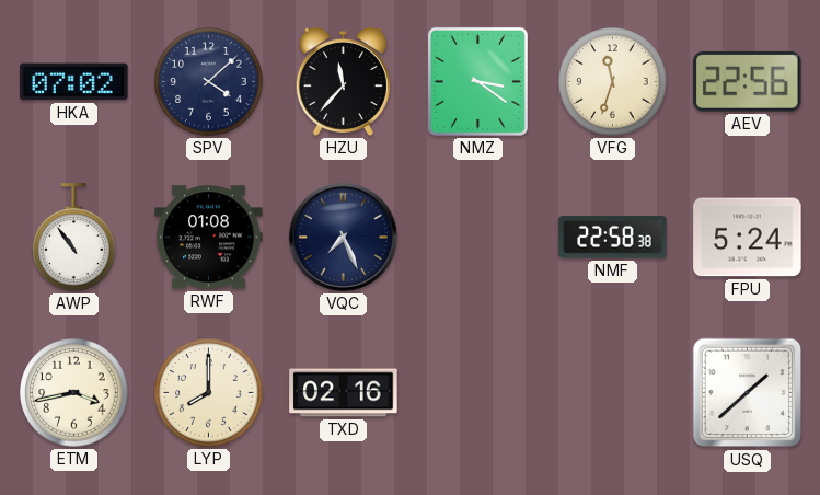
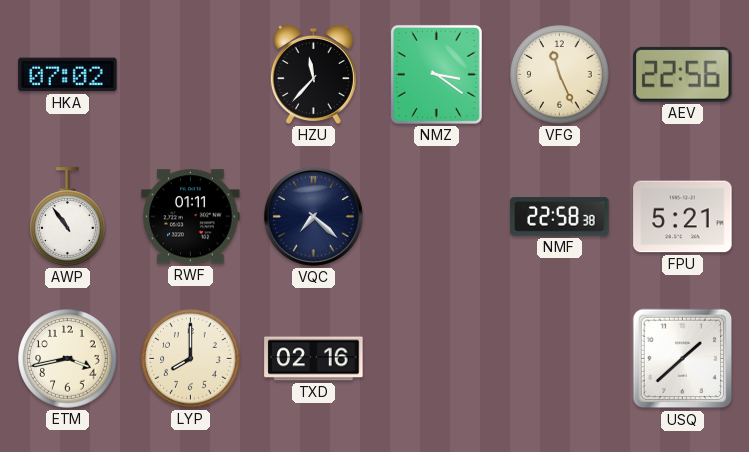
SPV: 4:08 -> none
VFG: 11:33 -> 11:26
RWF: 01:08 -> 01:11
VQC: 7:26 -> 7:22
FPU: 5:24 -> 5:21
